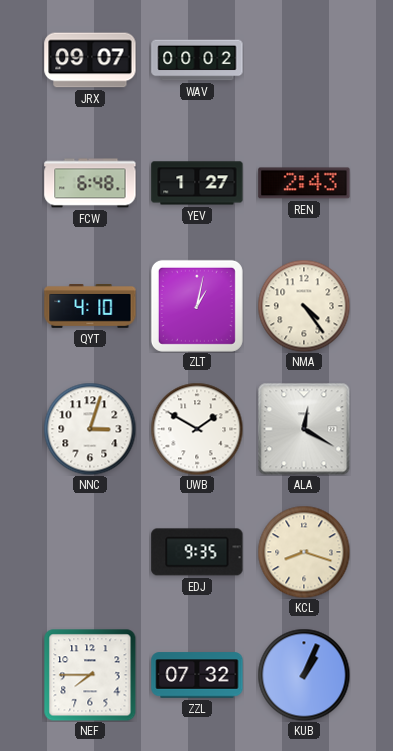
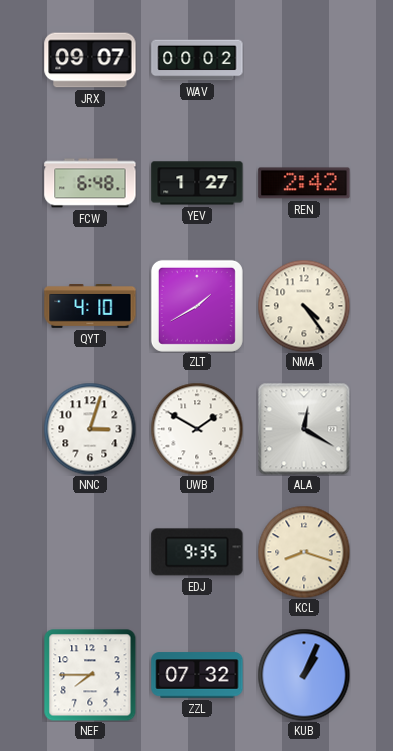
REN: 2:43 -> 2:42
ZLT: 1:02 -> 1:40
